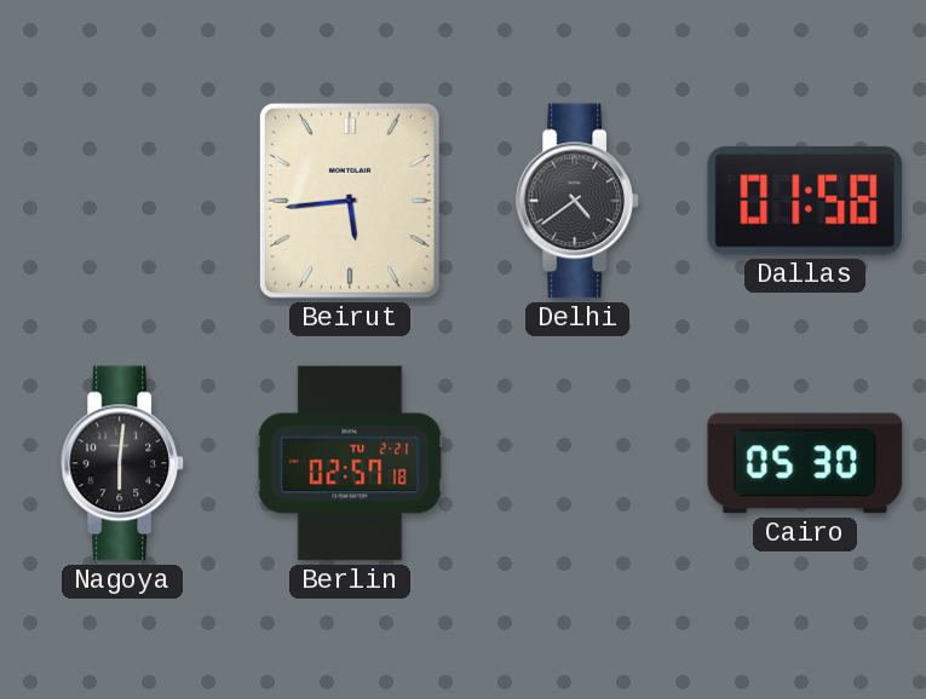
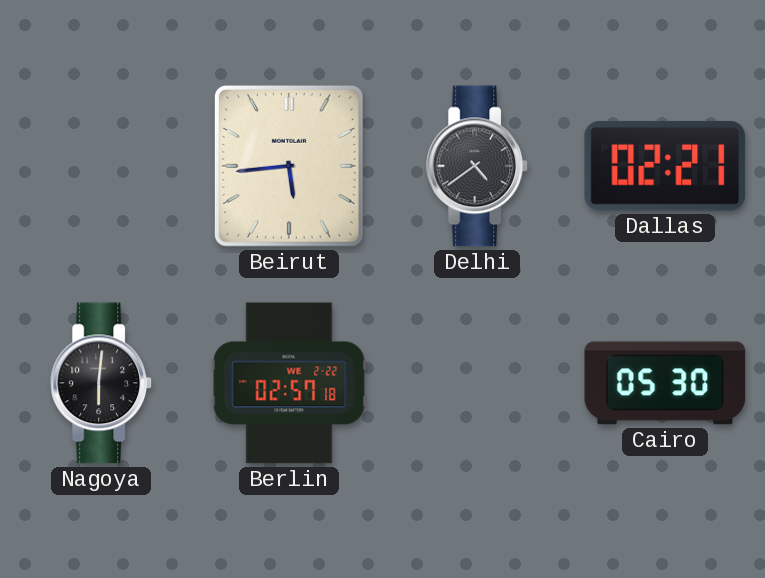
Dallas: 01:58 -> 02:21
Berlin date: TU 2-21 -> WE 2-22
